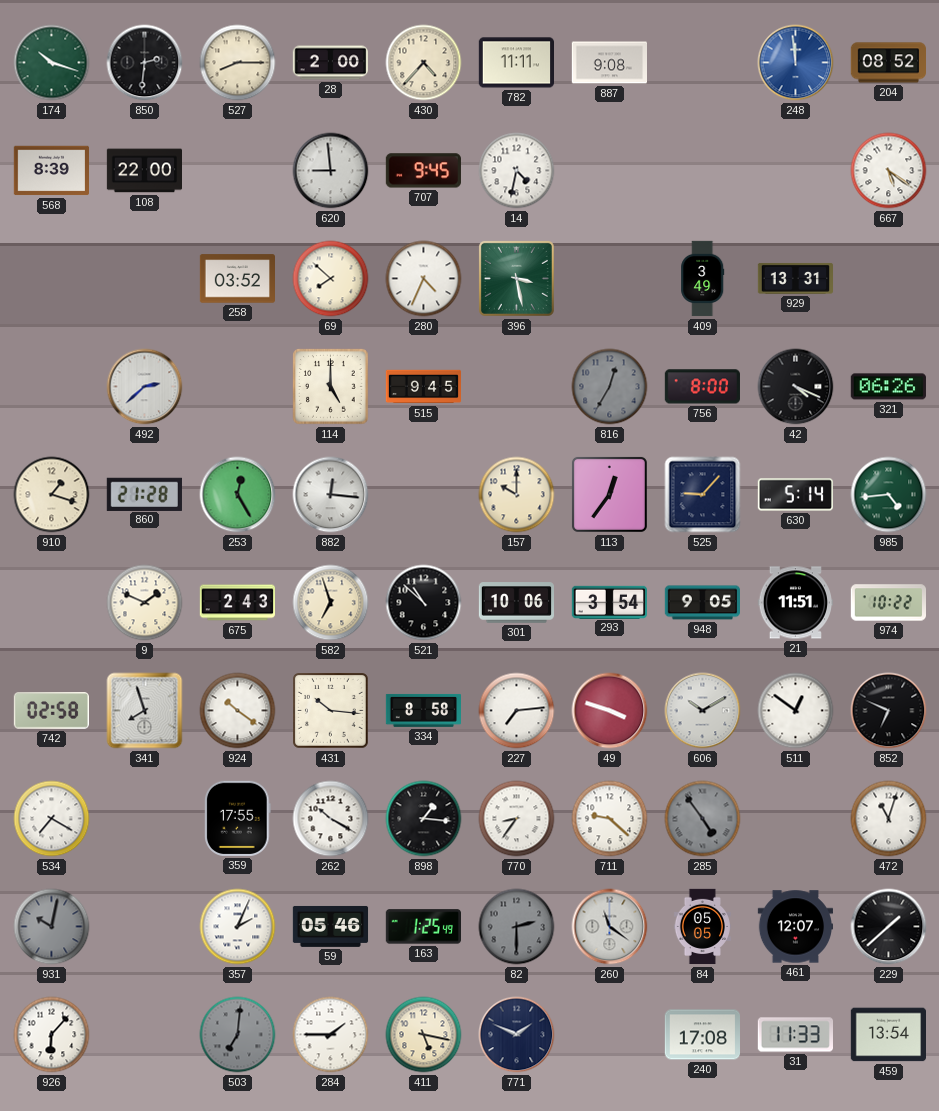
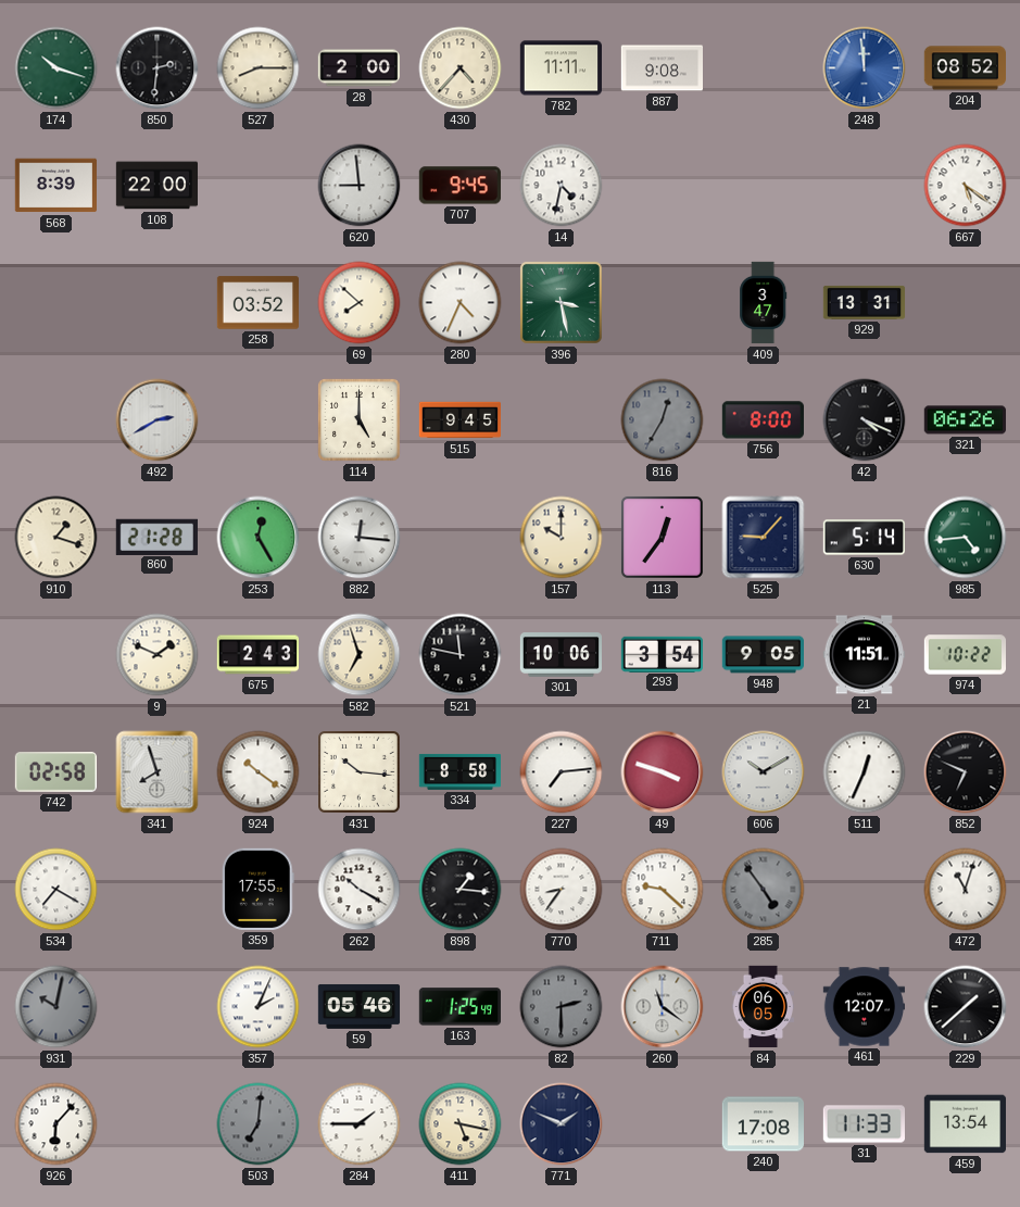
409: 3:49 -> 3:47
492: 2:38 -> 2:40
521: 10:52 -> 11:47
511: 12:51 -> 12:34
84: 05:05 -> 06:05
